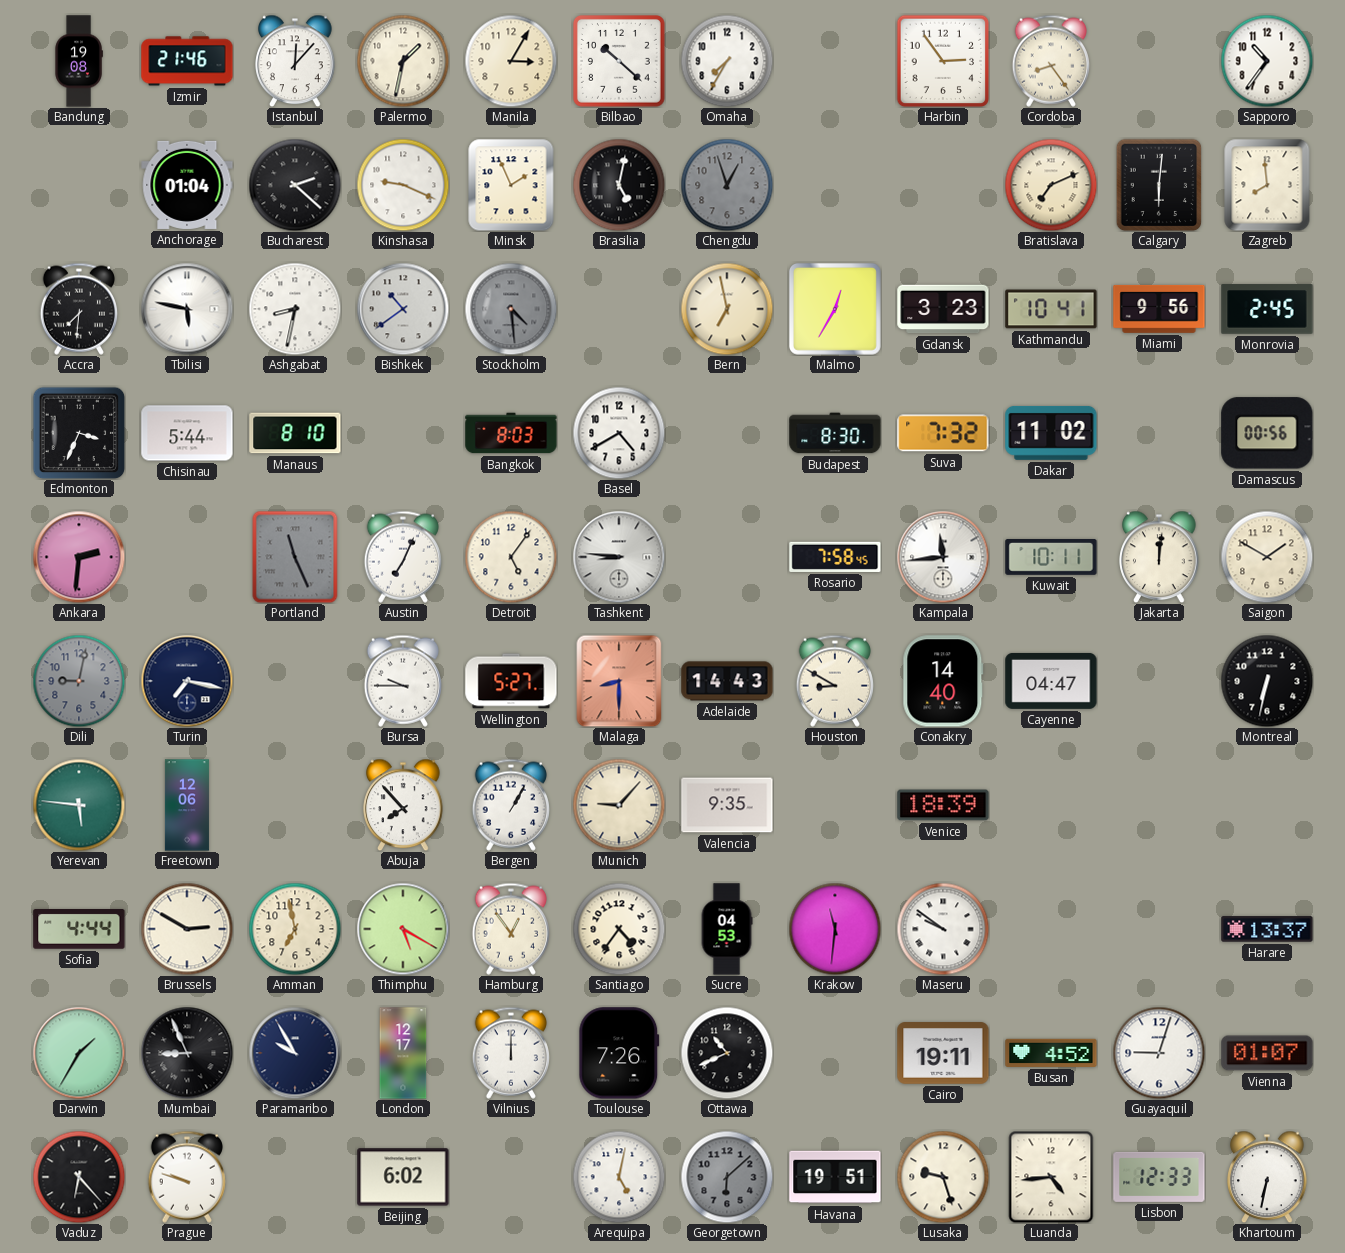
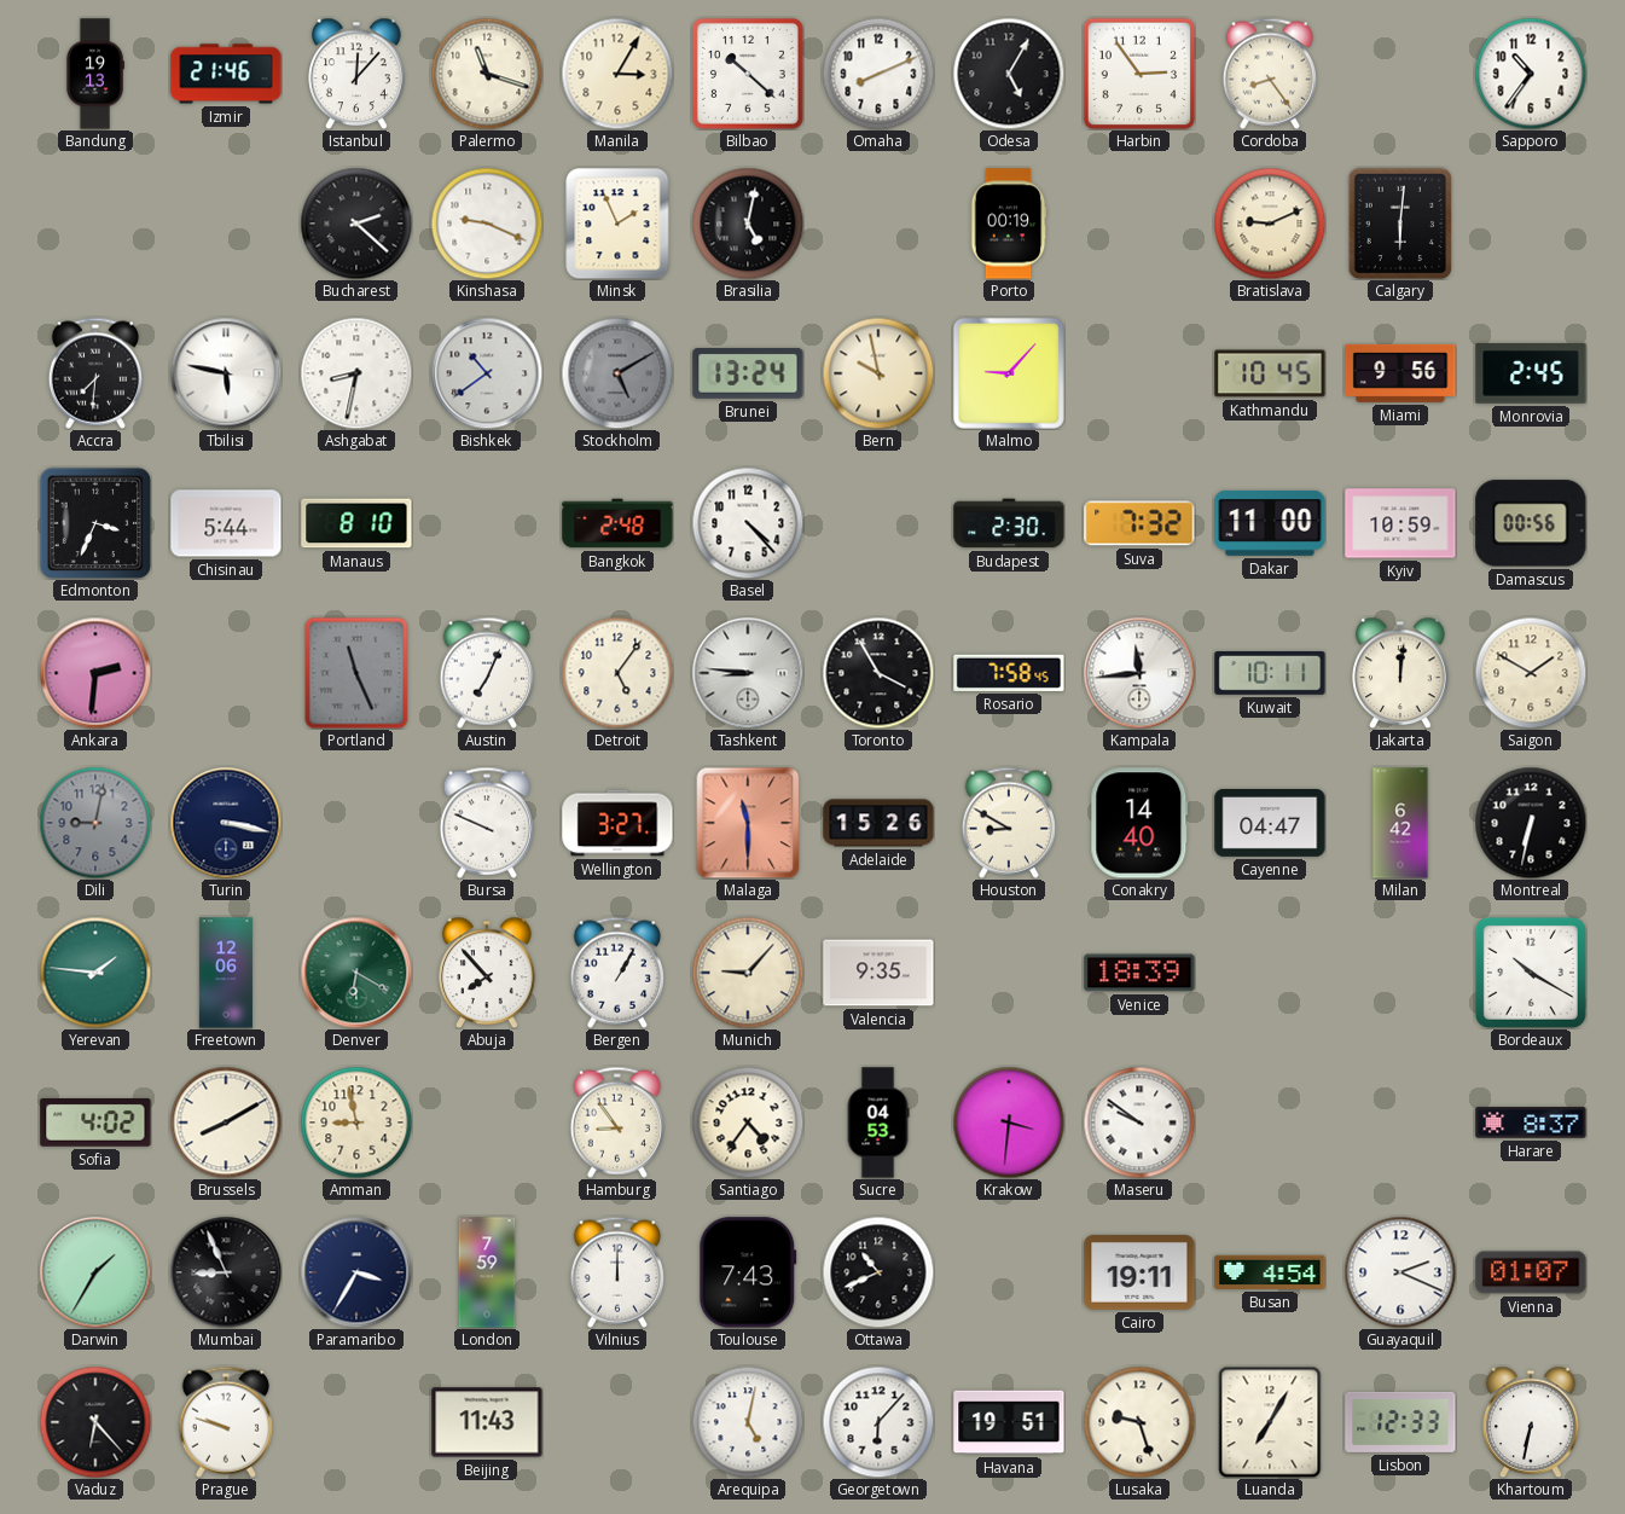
Bandung: 19:08 -> 19:13
Palermo: 1:32 -> 11:18
Omaha: 7:35 -> 8:11
Odesa: none -> 5:05
Anchorage: 01:04 -> none
Chengdu: 12:57 -> none
Porto: none -> 00:19
Bratislava: 7:11 -> 9:11
Zagreb: 7:59 -> none
Stockholm: 4:29 -> 5:10
Brunei: none -> 13:24
Bern: 6:58 -> 9:58
Malmo: 12:35 -> 9:07
Gdansk: 3:23 -> none
Kathmandu: 10:41 -> 10:45
Bangkok: 8:03 -> 2:48
Basel: 4:40 -> 4:23
Budapest: 8:30 -> 2:30
Dakar: 11:02 -> 11:00
Kyiv: none -> 10:59
Toronto: none -> 3:55
Turin: 7:17 -> 3:17
Bursa: 9:45 -> 9:49
Wellington: 5:27 -> 3:27
Malaga: 8:30 -> 11:30
Adelaide: 14:43 -> 15:26
Milan: none -> 6:42
Yerevan: 5:46 -> 1:46
Denver: none -> 6:20
Bordeaux: none -> 10:20
Sofia: 4:44 -> 4:02
Brussels: 2:50 -> 8:10
Amman: 6:58 -> 8:58
Thimphu: 5:20 -> none
Hamburg: 12:54 -> 8:54
Krakow: 11:31 -> 3:31
Harare: 13:37 -> 8:37
Paramaribo: 9:55 -> 3:35
London: 12:17 -> 7:59
Toulouse: 7:26 -> 7:43
Busan: 4:52 -> 4:54
Guayaquil: 9:03 -> 2:19
Beijing: 6:02 -> 11:43
Georgetown: 6:08 -> 6:07
Georgetown dial: grey -> white
Luanda: 4:44 -> 7:05
